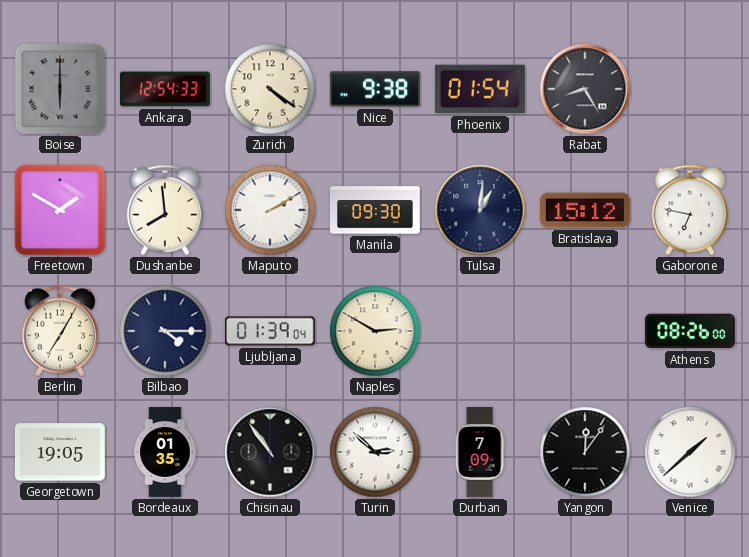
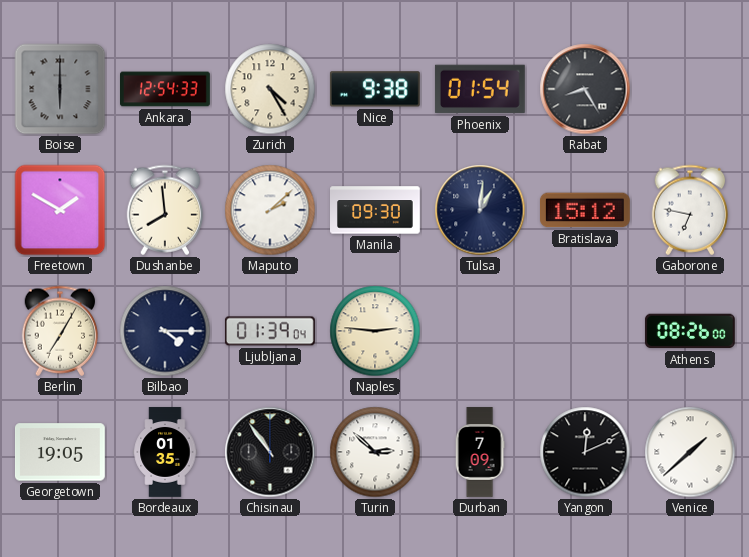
Zurich: 4:21 -> 4:25
Maputo: 2:10 -> 2:08
Naples: 2:50 -> 2:46
Yangon: 12:06 -> 12:11
